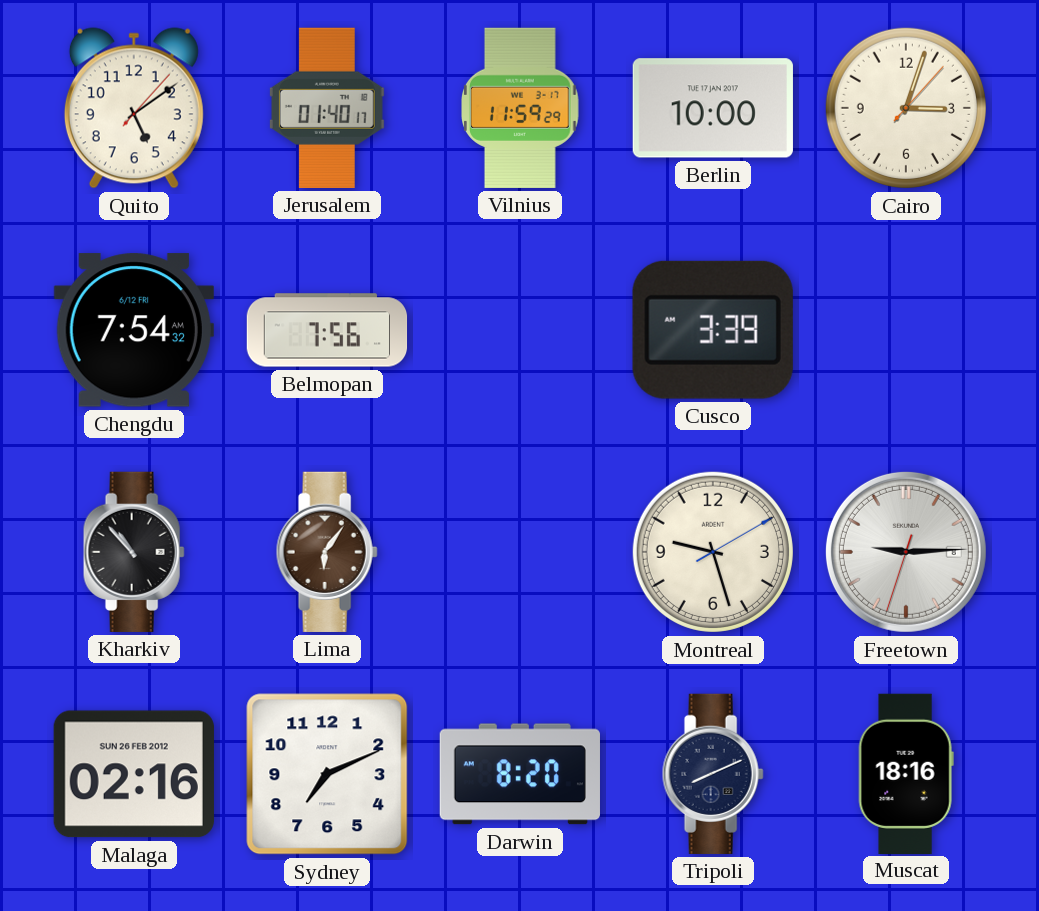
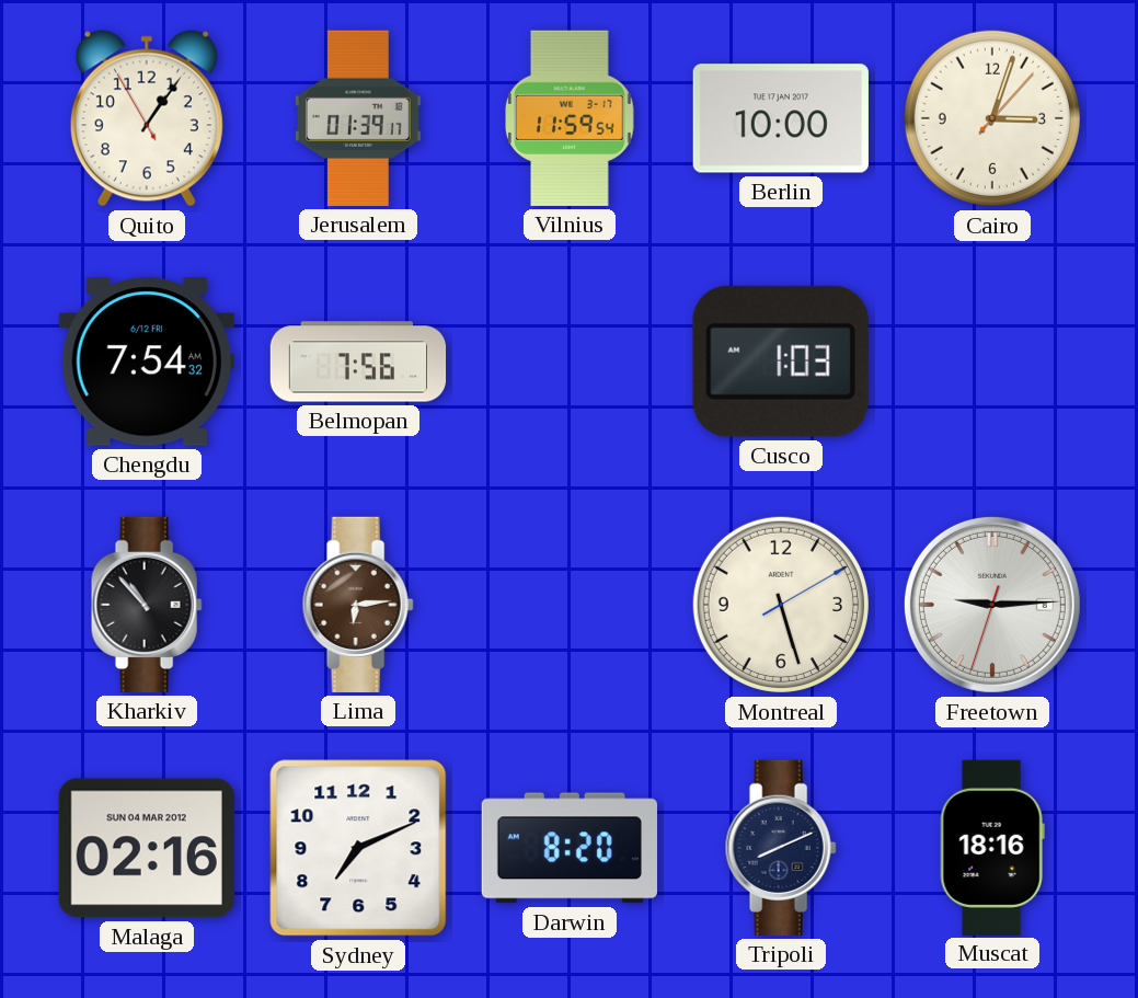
Quito: 5:09 -> 1:05
Jerusalem: 01:40 -> 01:39
Vilnius: 11:59:29 -> 11:59:54
Cusco: 3:39 -> 1:03
Lima: 6:06 -> 6:14
Montreal: 9:27 -> 5:27
Malaga date: SUN 26 FEB 2012 -> SUN 04 MAR 2012
